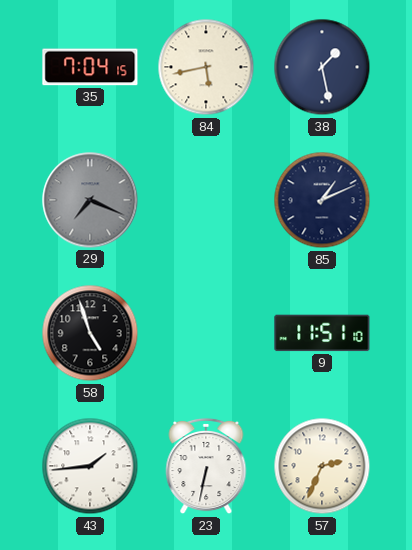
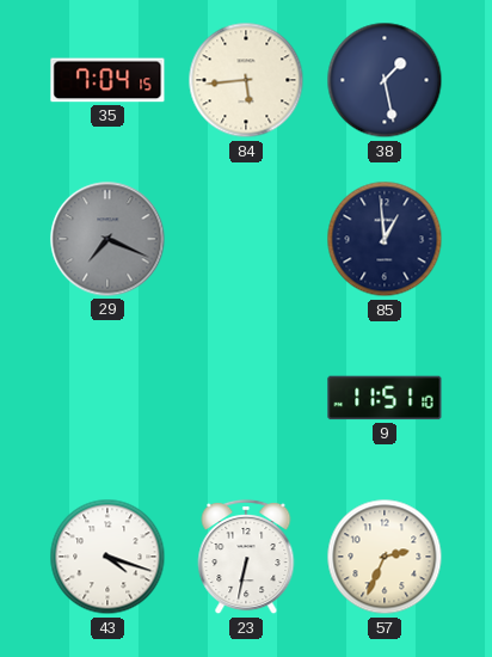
84: 5:43 -> 5:44
85: 1:11 -> 12:59
58: 4:57 -> none
43: 1:44 -> 4:18
